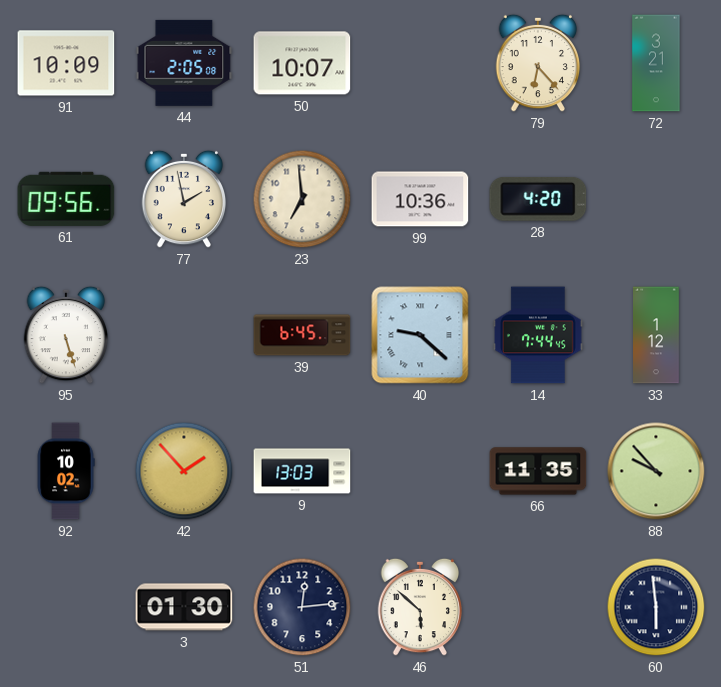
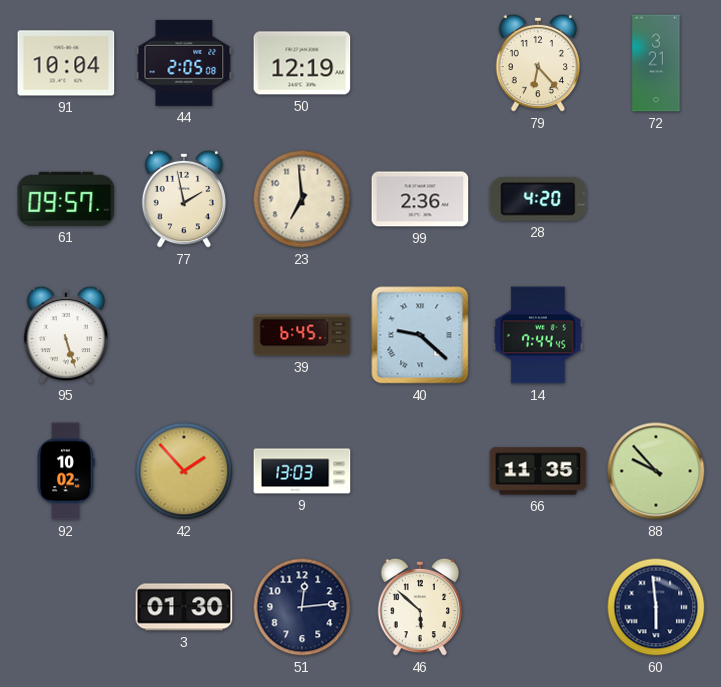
91: 10:09 -> 10:04
50: 10:07 -> 12:19
61: 09:56 -> 09:57
99: 10:36 -> 2:36
33: 1:12 -> none
